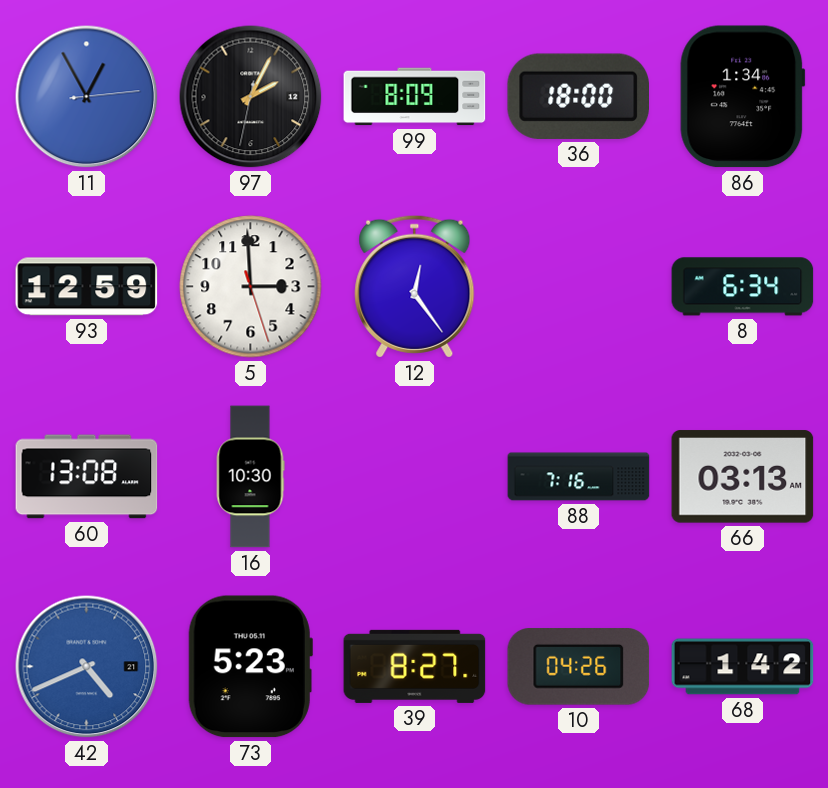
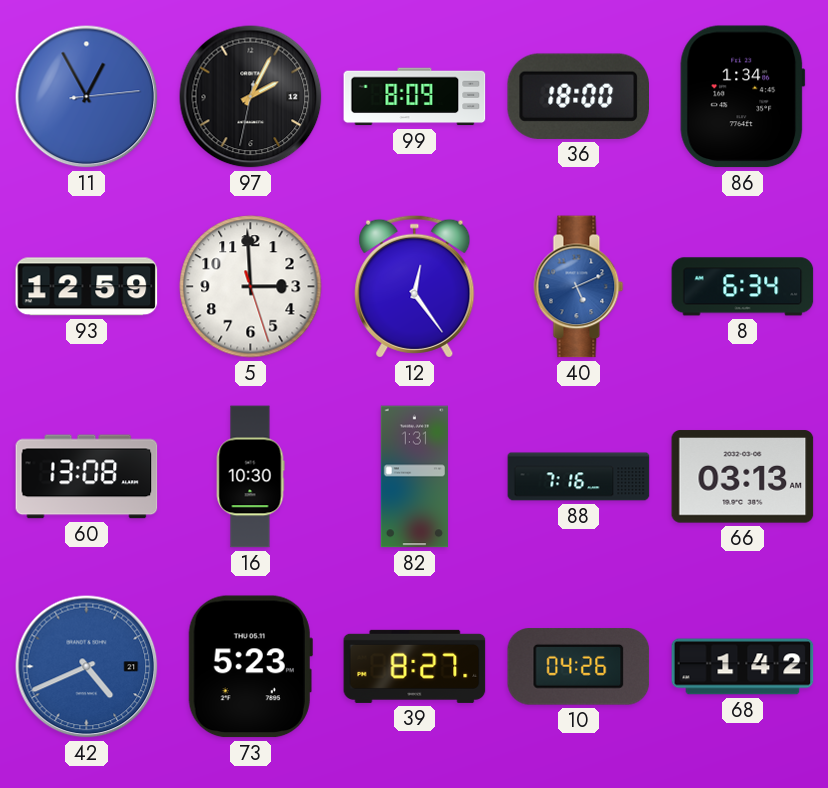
40: none -> 5:11
82: none -> 1:31
